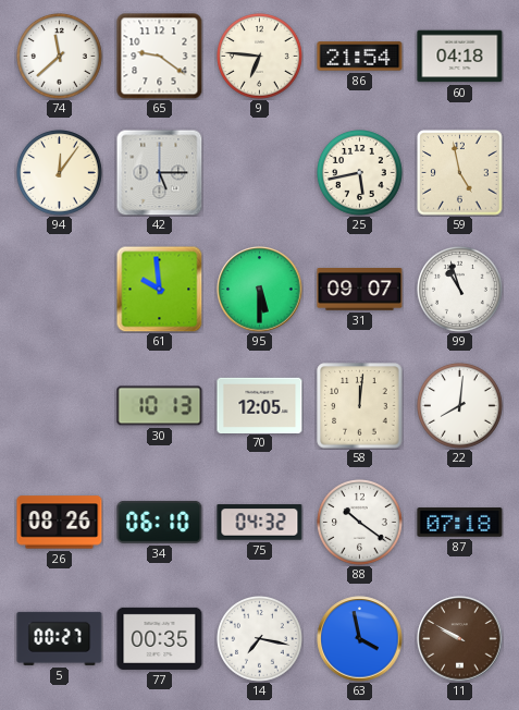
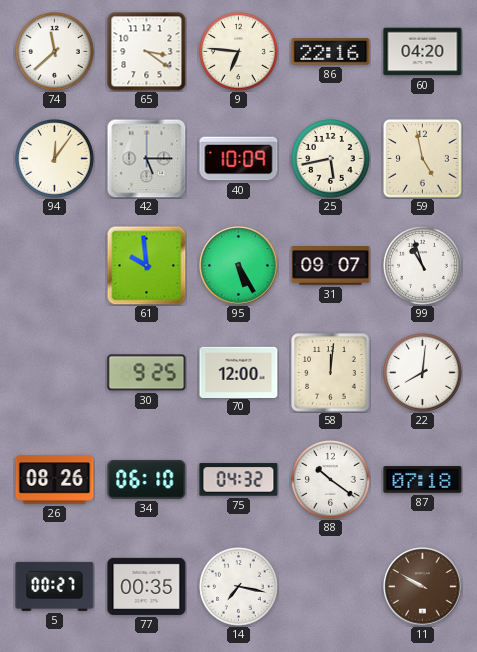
65: 9:21 -> 3:21
86: 21:54 -> 22:16
60: 04:18 -> 04:20
40: none -> 10:09
95: 5:30 -> 5:25
30: 10:13 -> 9:25
70: 12:05 -> 12:00
63: 3:58 -> none
